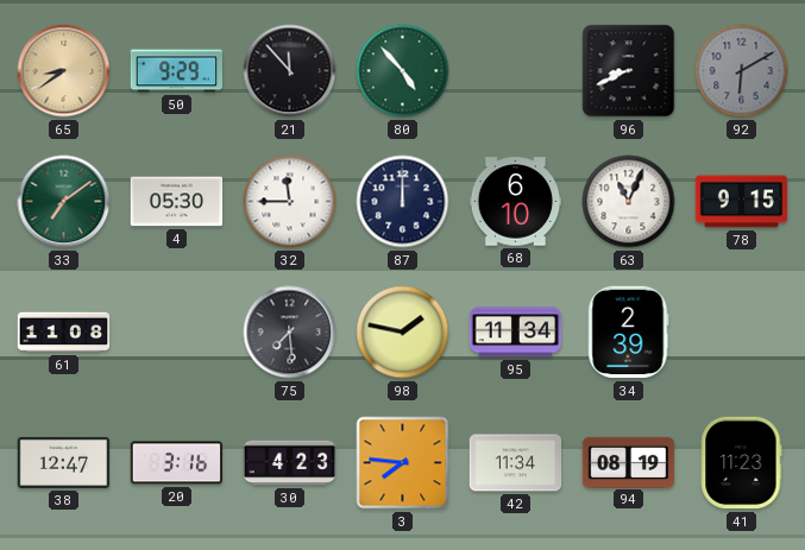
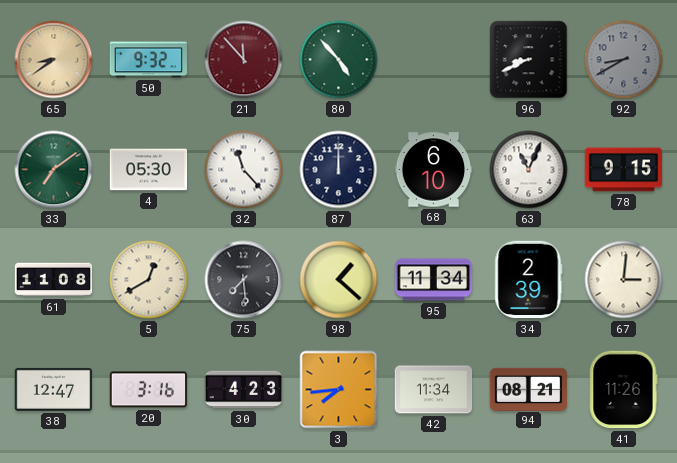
50: 9:29 -> 9:32
21 dial: black -> burgundy
92: 6:10 -> 8:40
32: 11:45 -> 11:23
5: none -> 12:40
98: 1:47 -> 1:22
67: none -> 3:01
3: 7:46 -> 7:44
94: 08:19 -> 08:21
41: 11:23 -> 11:26
